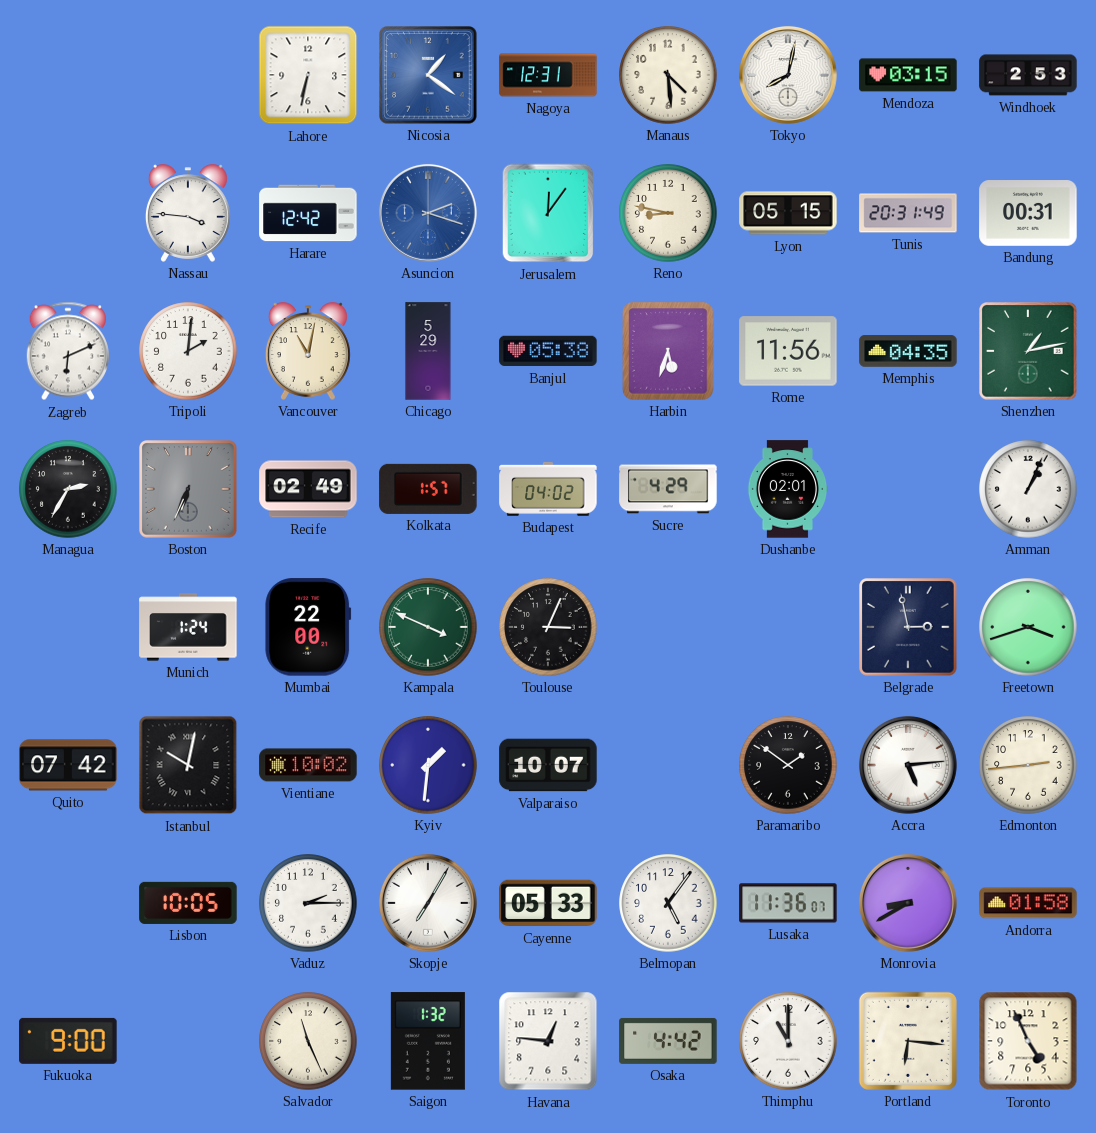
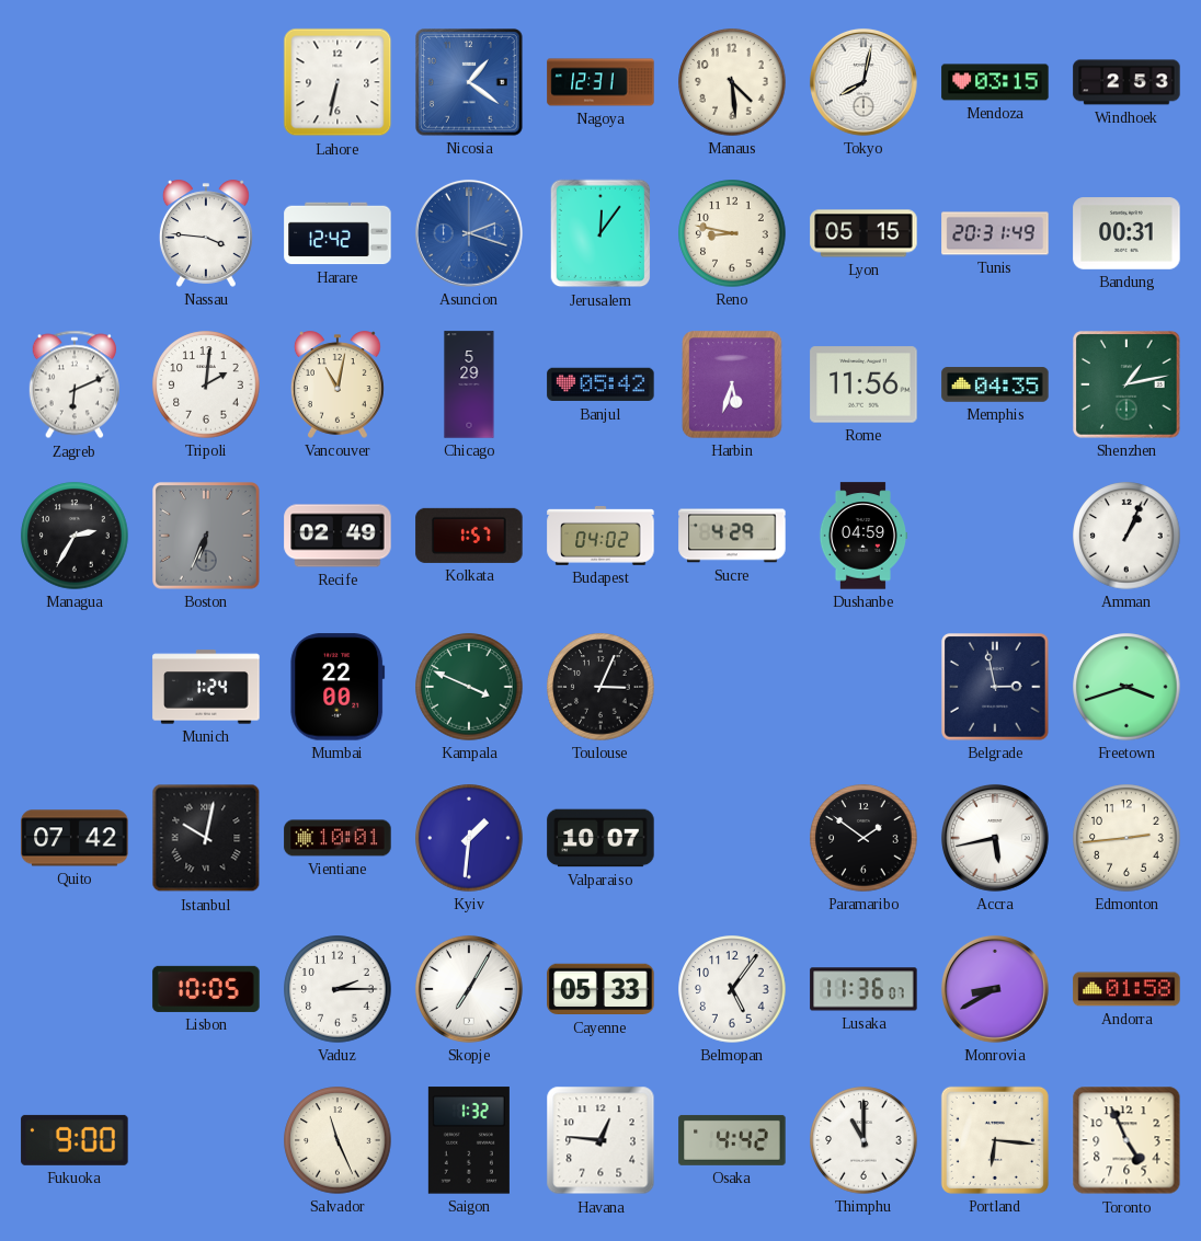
Banjul: 05:38 -> 05:42
Dushanbe: 02:01 -> 04:59
Vientiane: 10:02 -> 10:01
Accra: 5:14 -> 5:43
